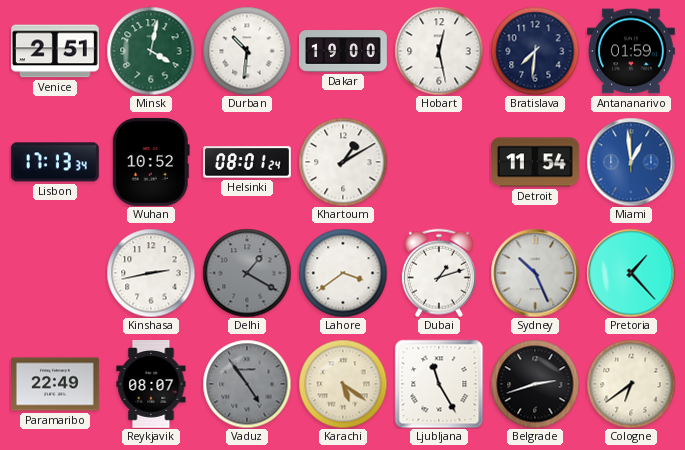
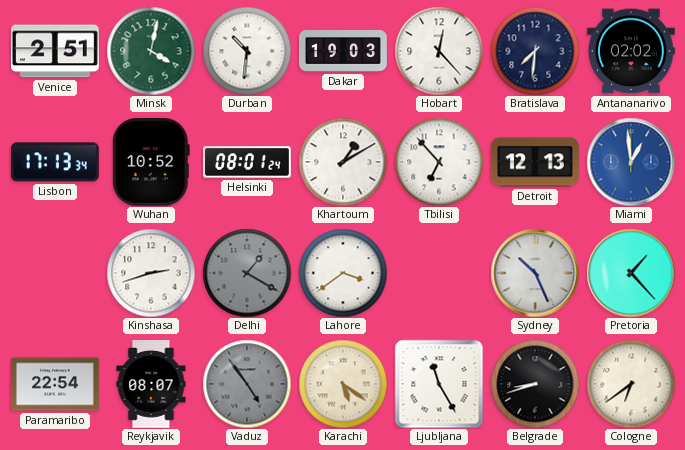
Dakar: 19:00 -> 19:03
Hobart: 12:28 -> 12:23
Antananarivo: 01:59 -> 02:02
Tbilisi: none -> 6:53
Detroit: 11:54 -> 12:13
Kinshasa: 2:43 -> 2:42
Dubai: 1:12 -> none
Paramaribo: 22:49 -> 22:54
Belgrade: 2:42 -> 8:42
